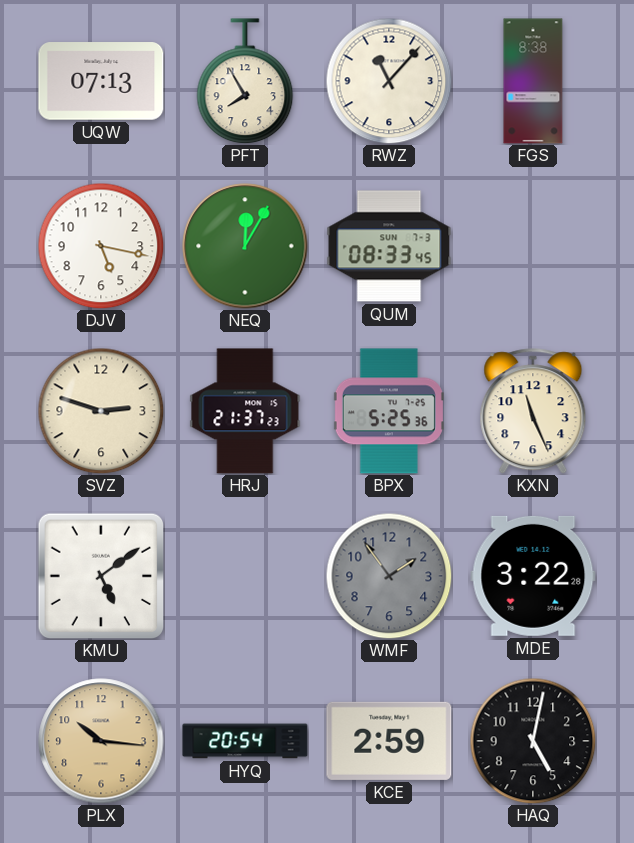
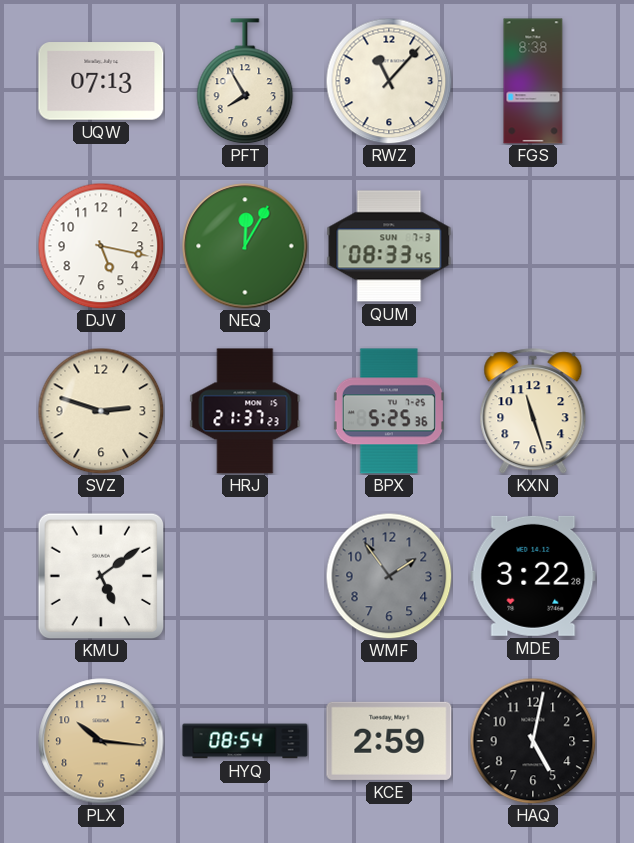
KXN: 11:26 -> 11:27
HYQ: 20:54 -> 08:54
